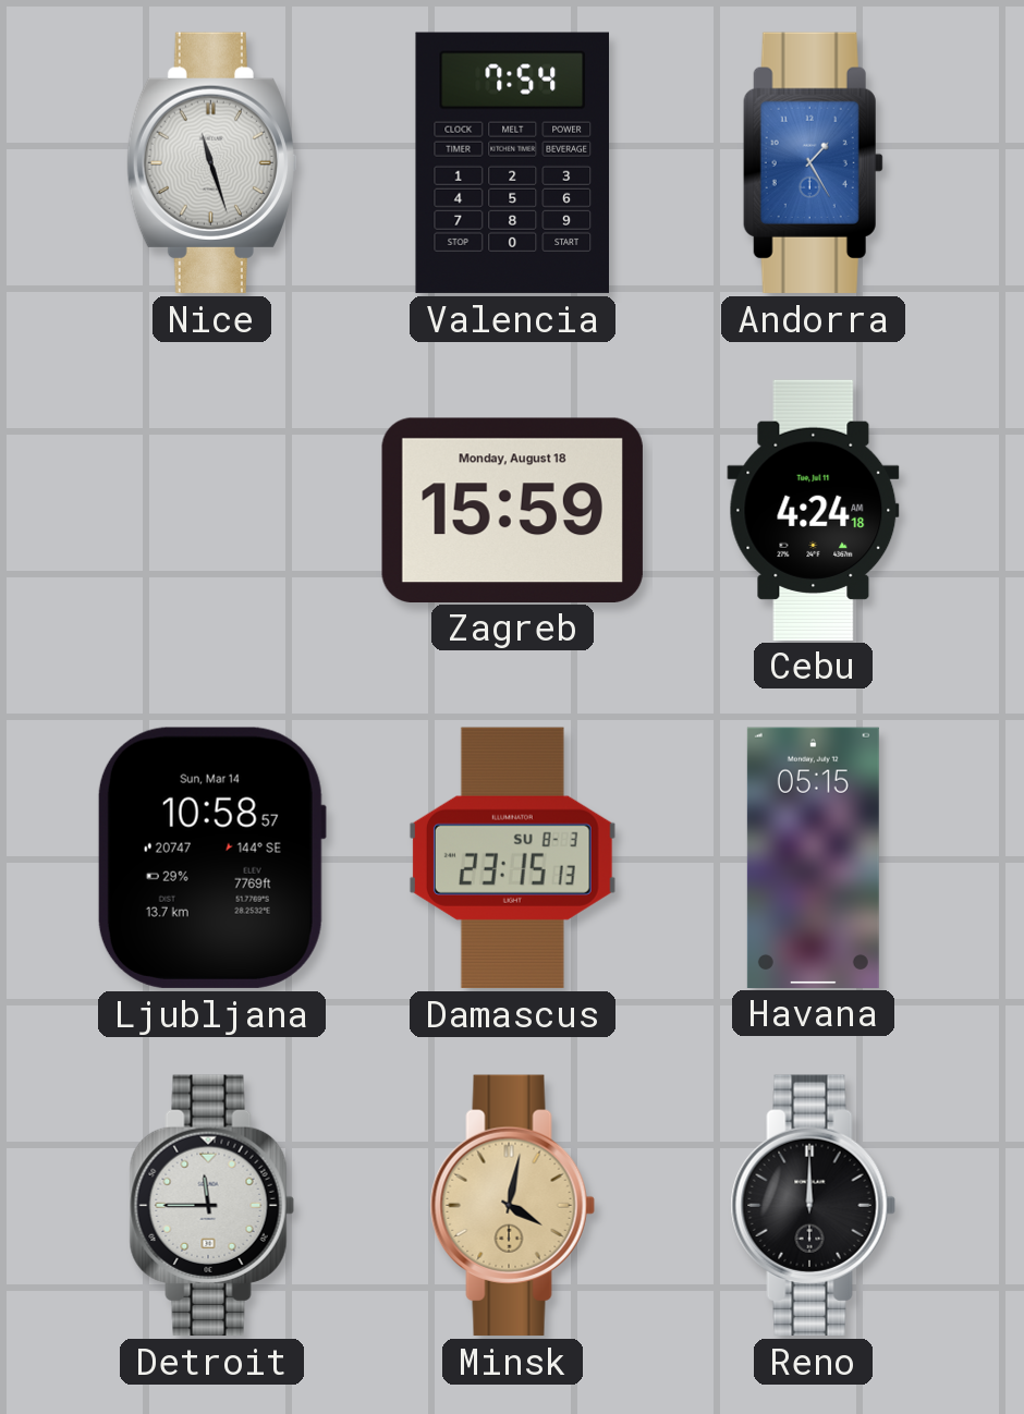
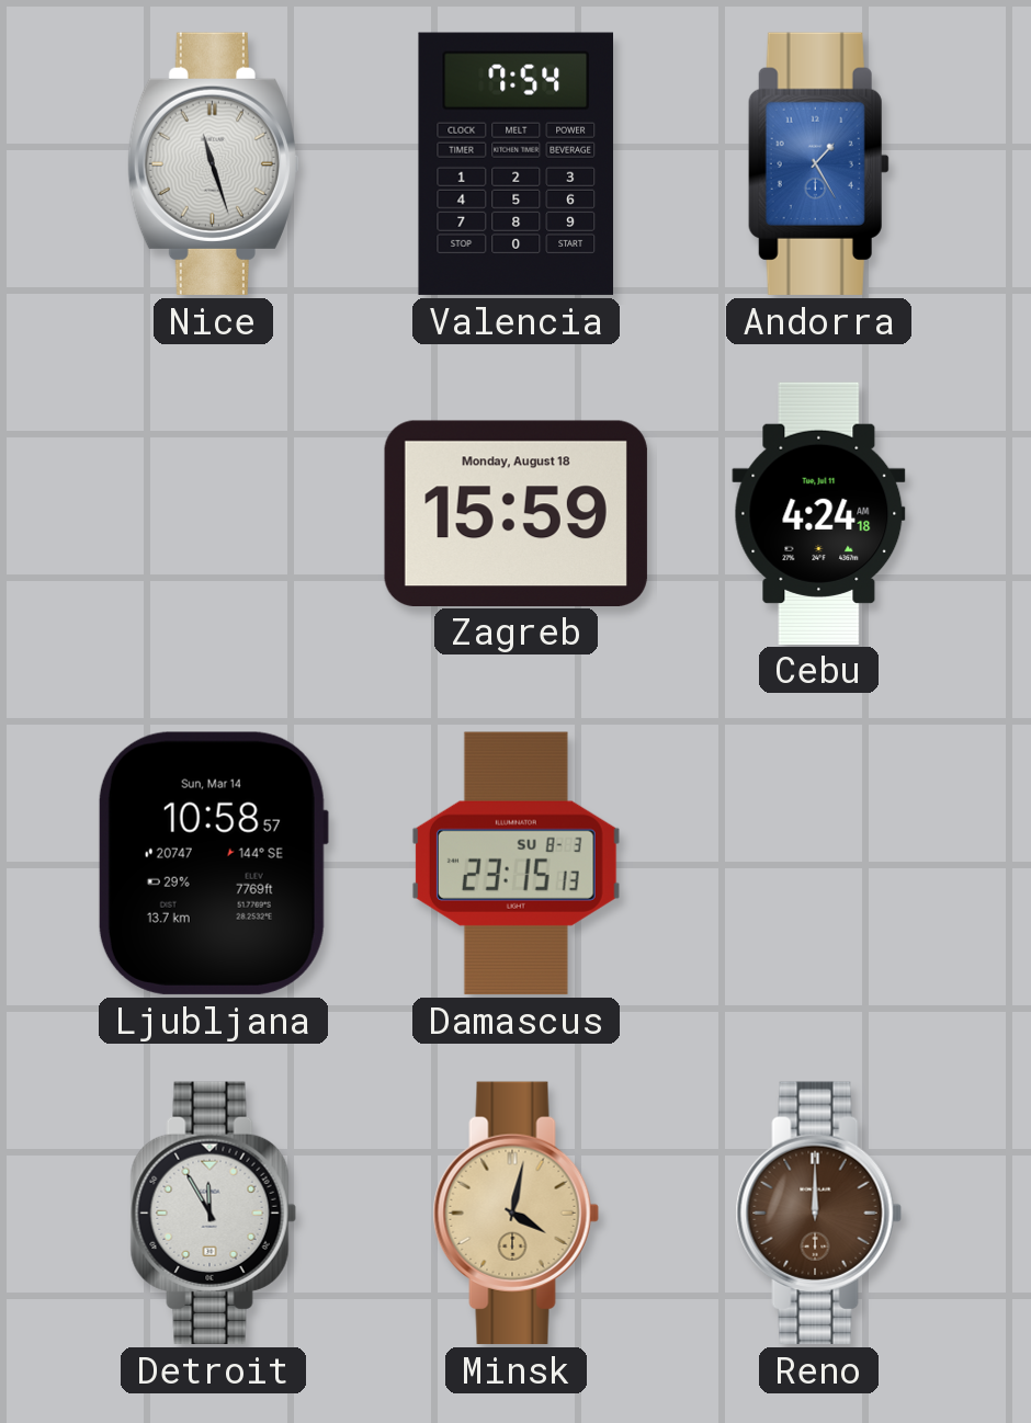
Havana: 05:15 -> none
Detroit: 11:45 -> 11:55
Reno dial: black -> brown
